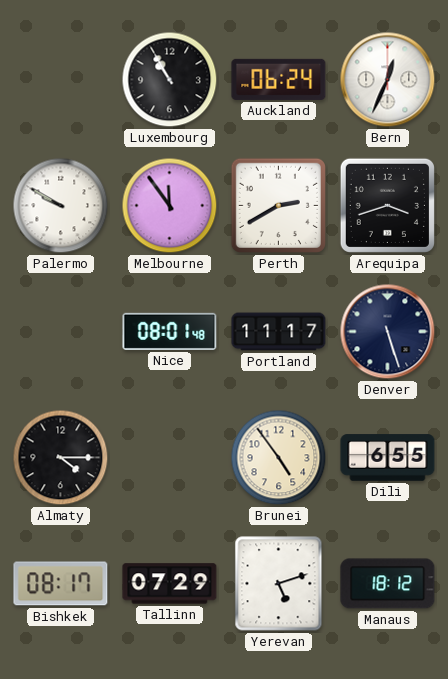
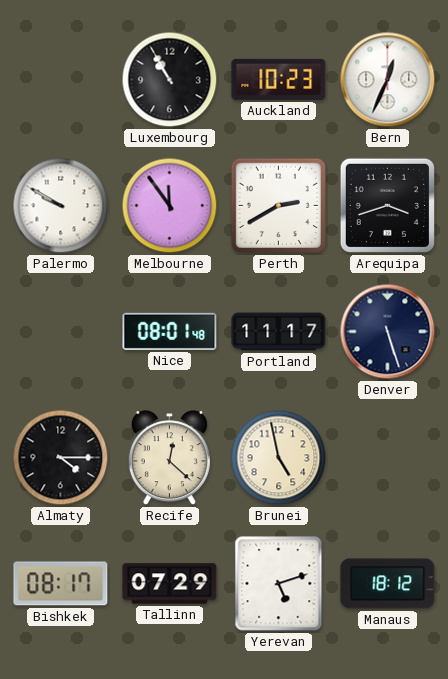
Auckland: 06:24 -> 10:23
Recife: none -> 12:22
Brunei: 4:54 -> 4:58
Dili: 6:55 -> none
